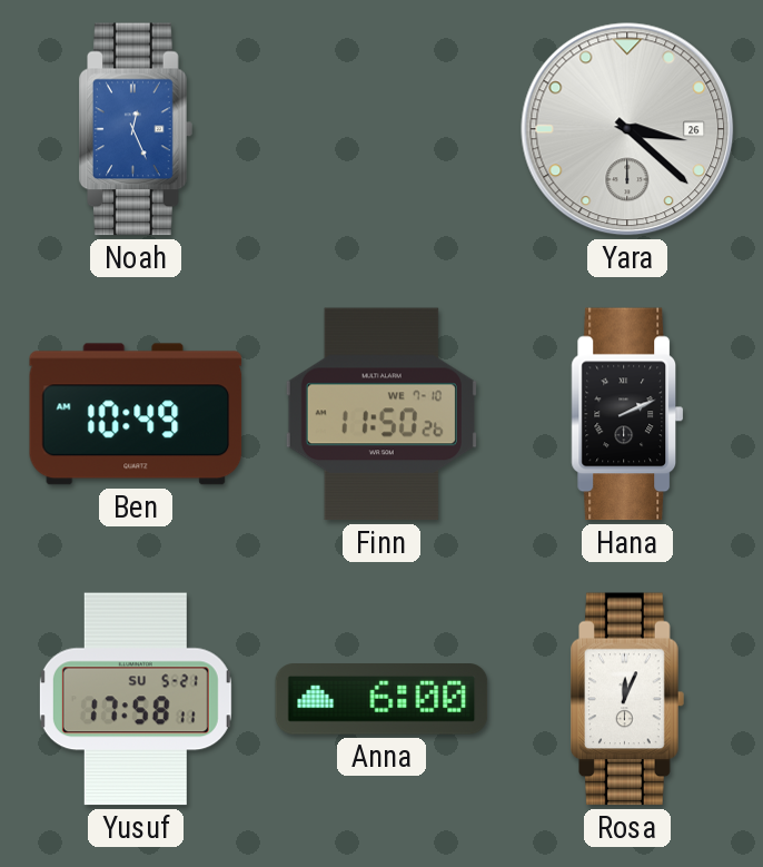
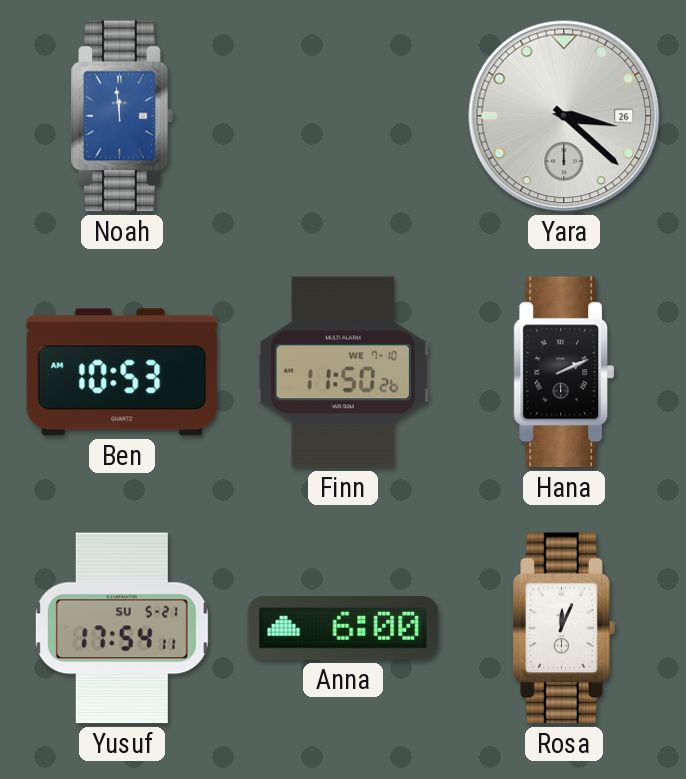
Noah: 12:26 -> 11:59
Ben: 10:49 -> 10:53
Yusuf: 17:58 -> 17:54
